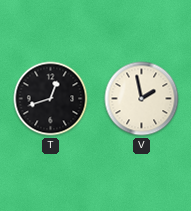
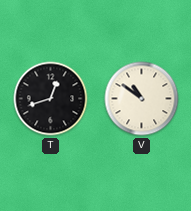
V: 1:58 -> 10:51
